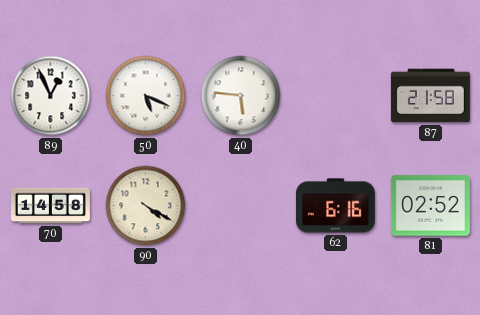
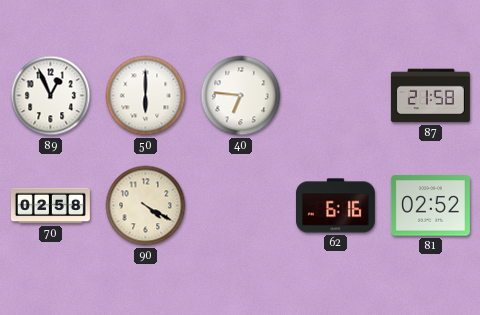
50: 5:19 -> 6:00
40: 5:46 -> 6:46
70: 14:58 -> 02:58
